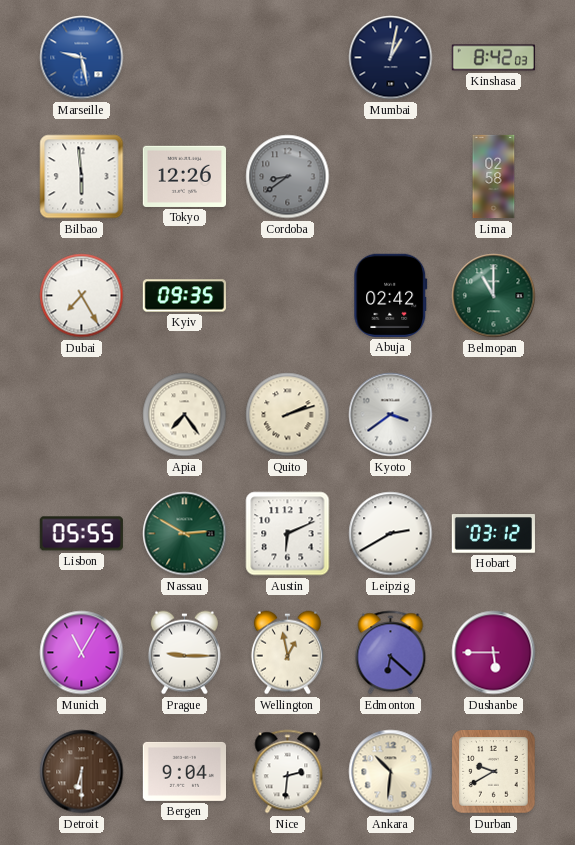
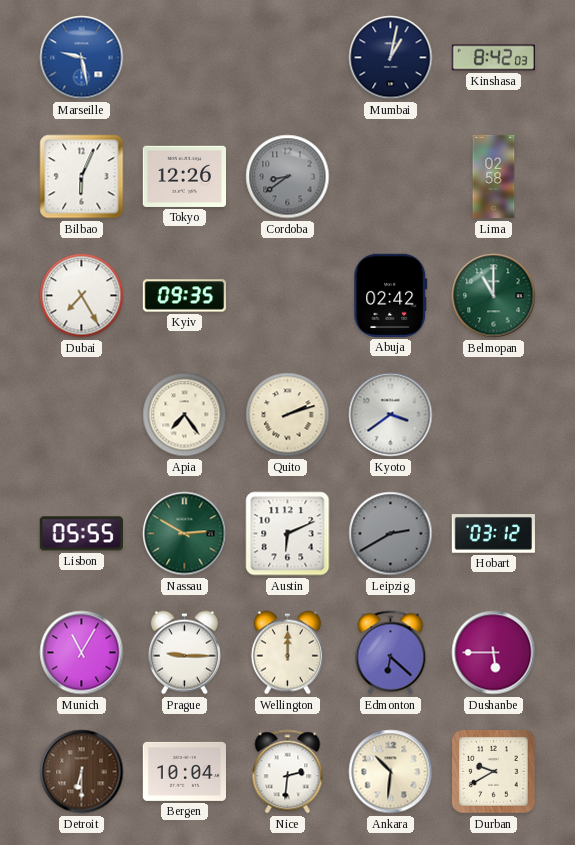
Bilbao: 5:59 -> 6:04
Leipzig dial: white -> grey
Wellington: 12:58 -> 12:00
Bergen: 9:04 -> 10:04
